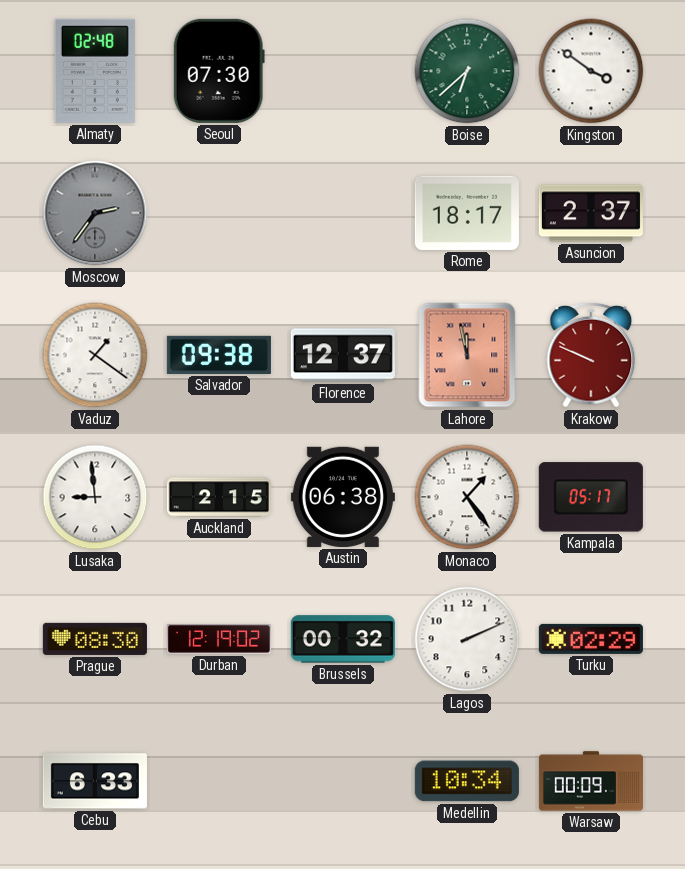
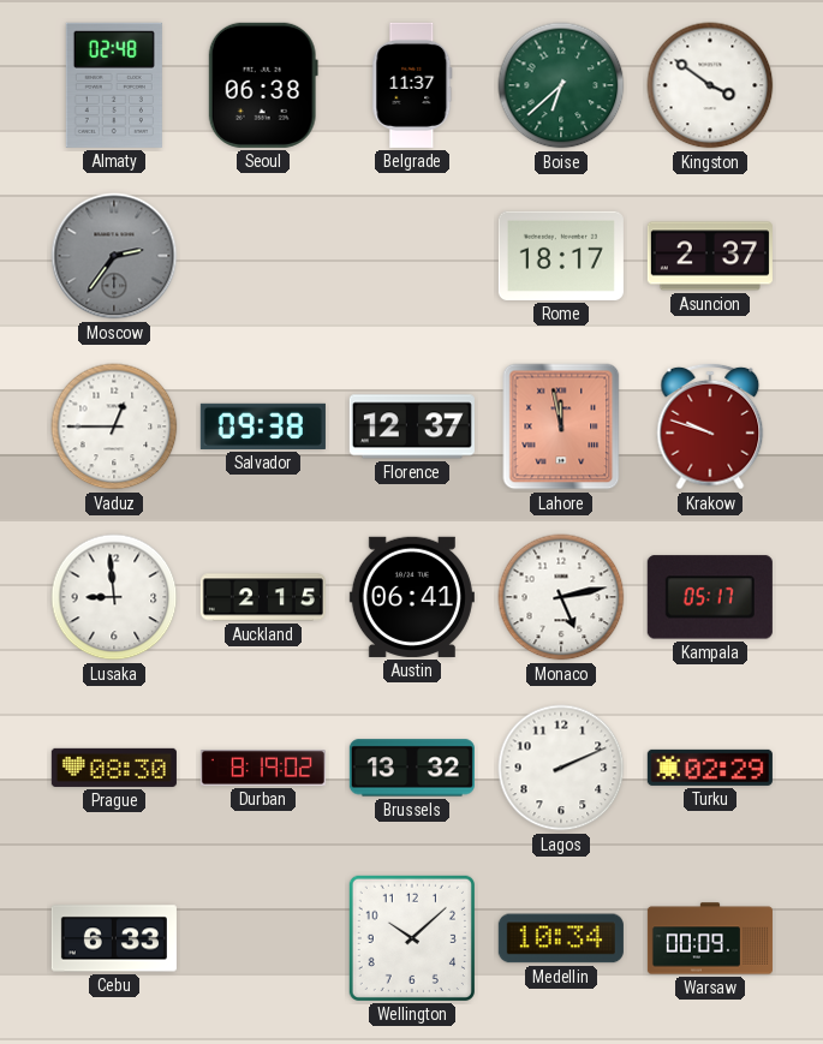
Seoul: 07:30 -> 06:38
Belgrade: none -> 11:37
Vaduz: 1:21 -> 12:45
Krakow: 9:49 -> 9:48
Austin: 06:38 -> 06:41
Monaco: 1:24 -> 5:13
Durban: 12:19 -> 8:19
Brussels: 00:32 -> 13:32
Wellington: none -> 10:08
